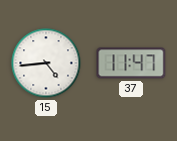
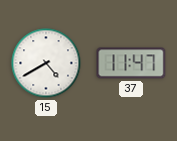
15: 4:44 -> 4:40
